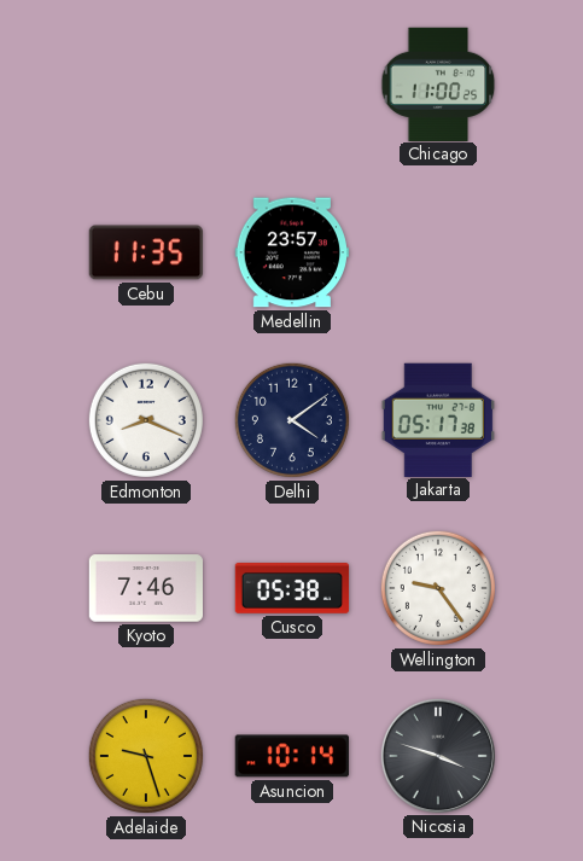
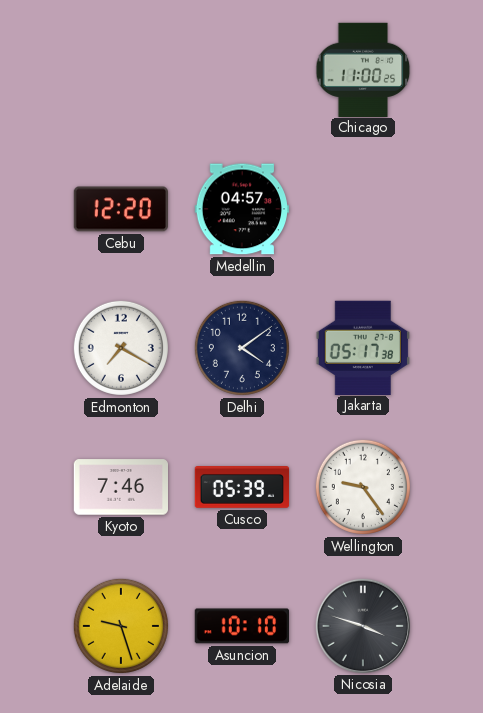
Cebu: 11:35 -> 12:20
Medellin: 23:57 -> 04:57
Edmonton: 8:19 -> 7:20
Cusco: 05:38 -> 05:39
Asuncion: 10:14 -> 10:10
